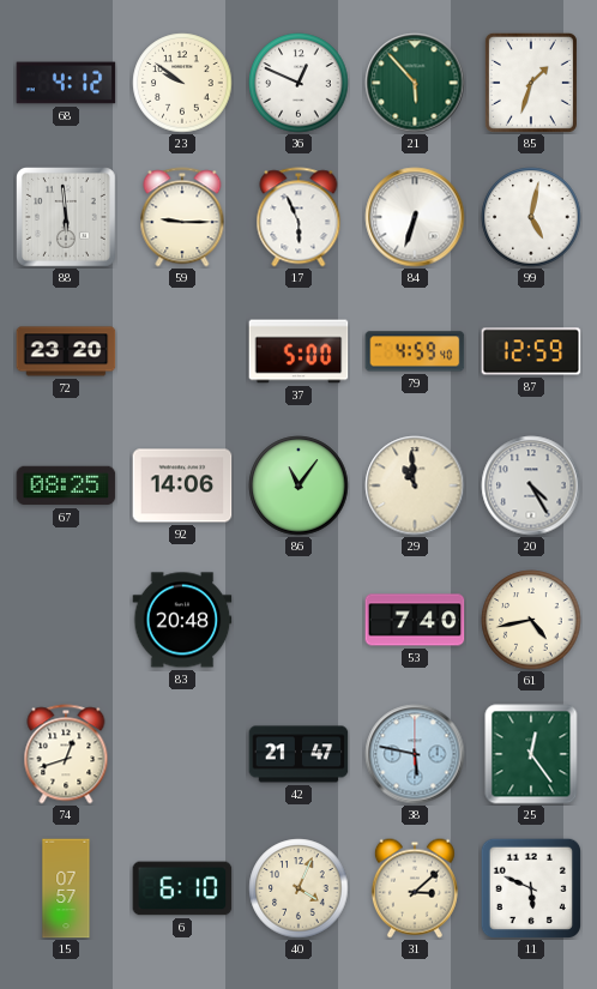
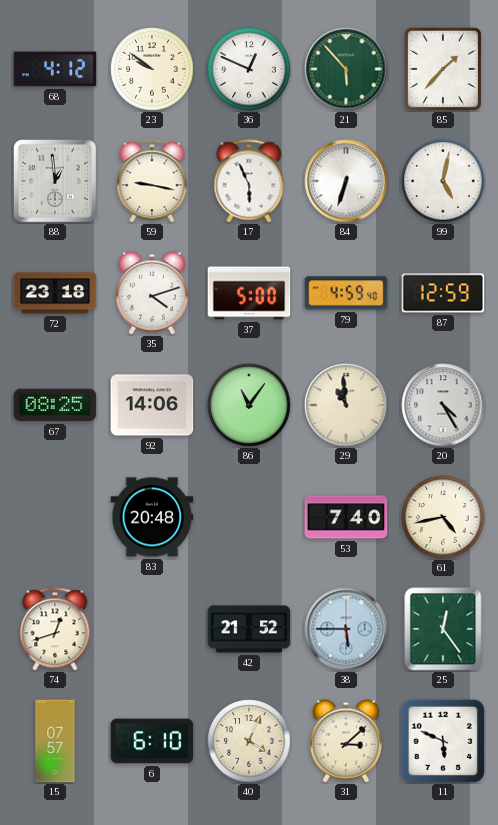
85: 1:33 -> 1:37
88: 5:59 -> 12:59
59: 9:15 -> 9:17
72: 23:20 -> 23:18
35: none -> 4:12
42: 21:47 -> 21:52
38: 5:47 -> 5:45
